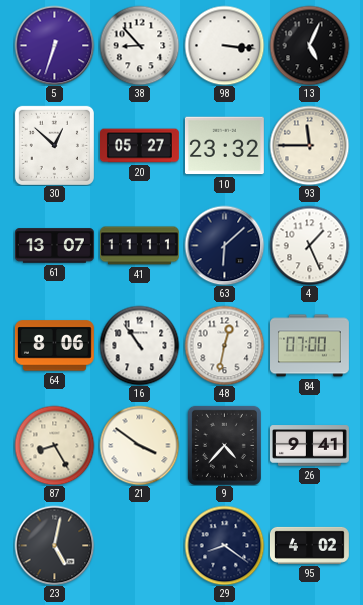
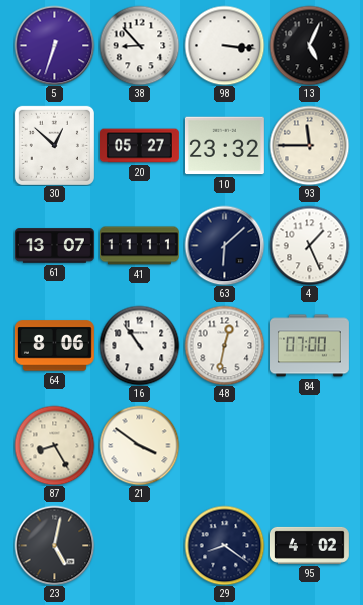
9: 4:37 -> none
26: 9:41 -> none
